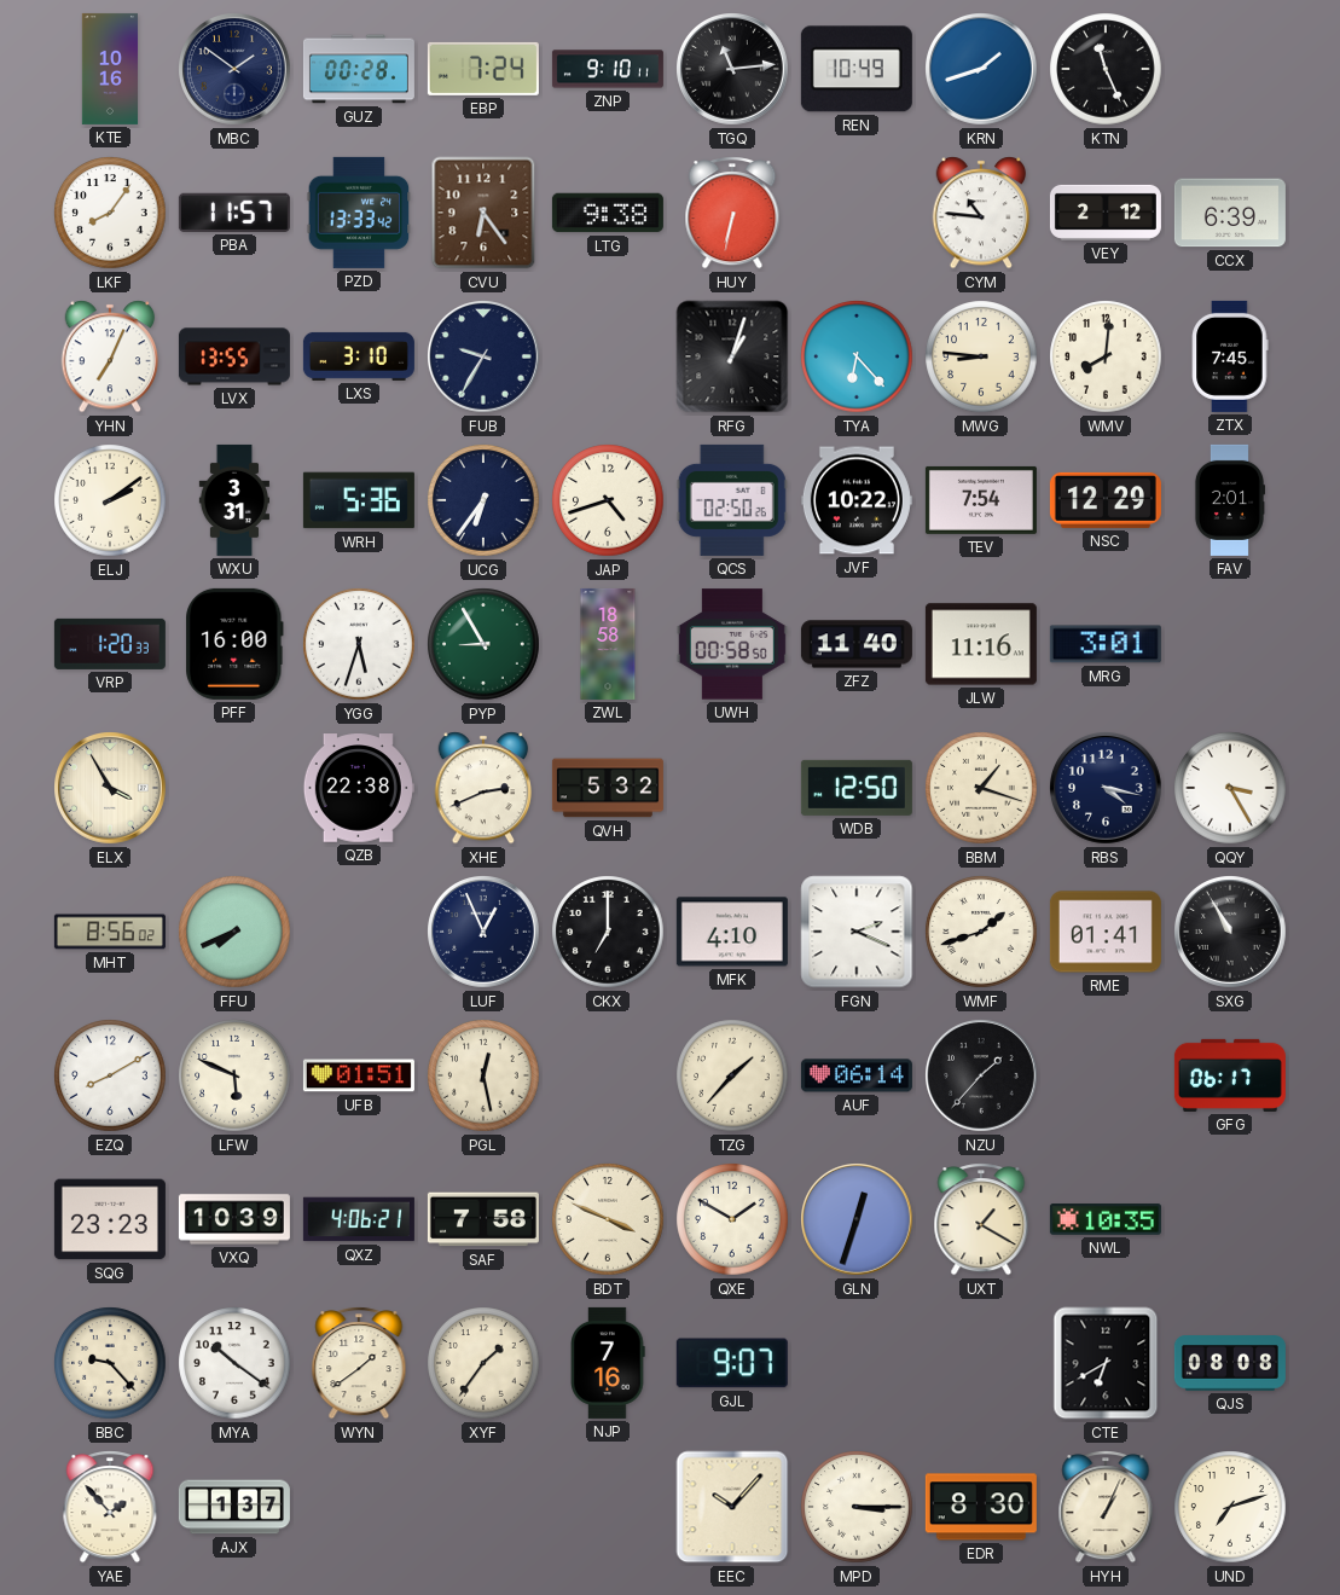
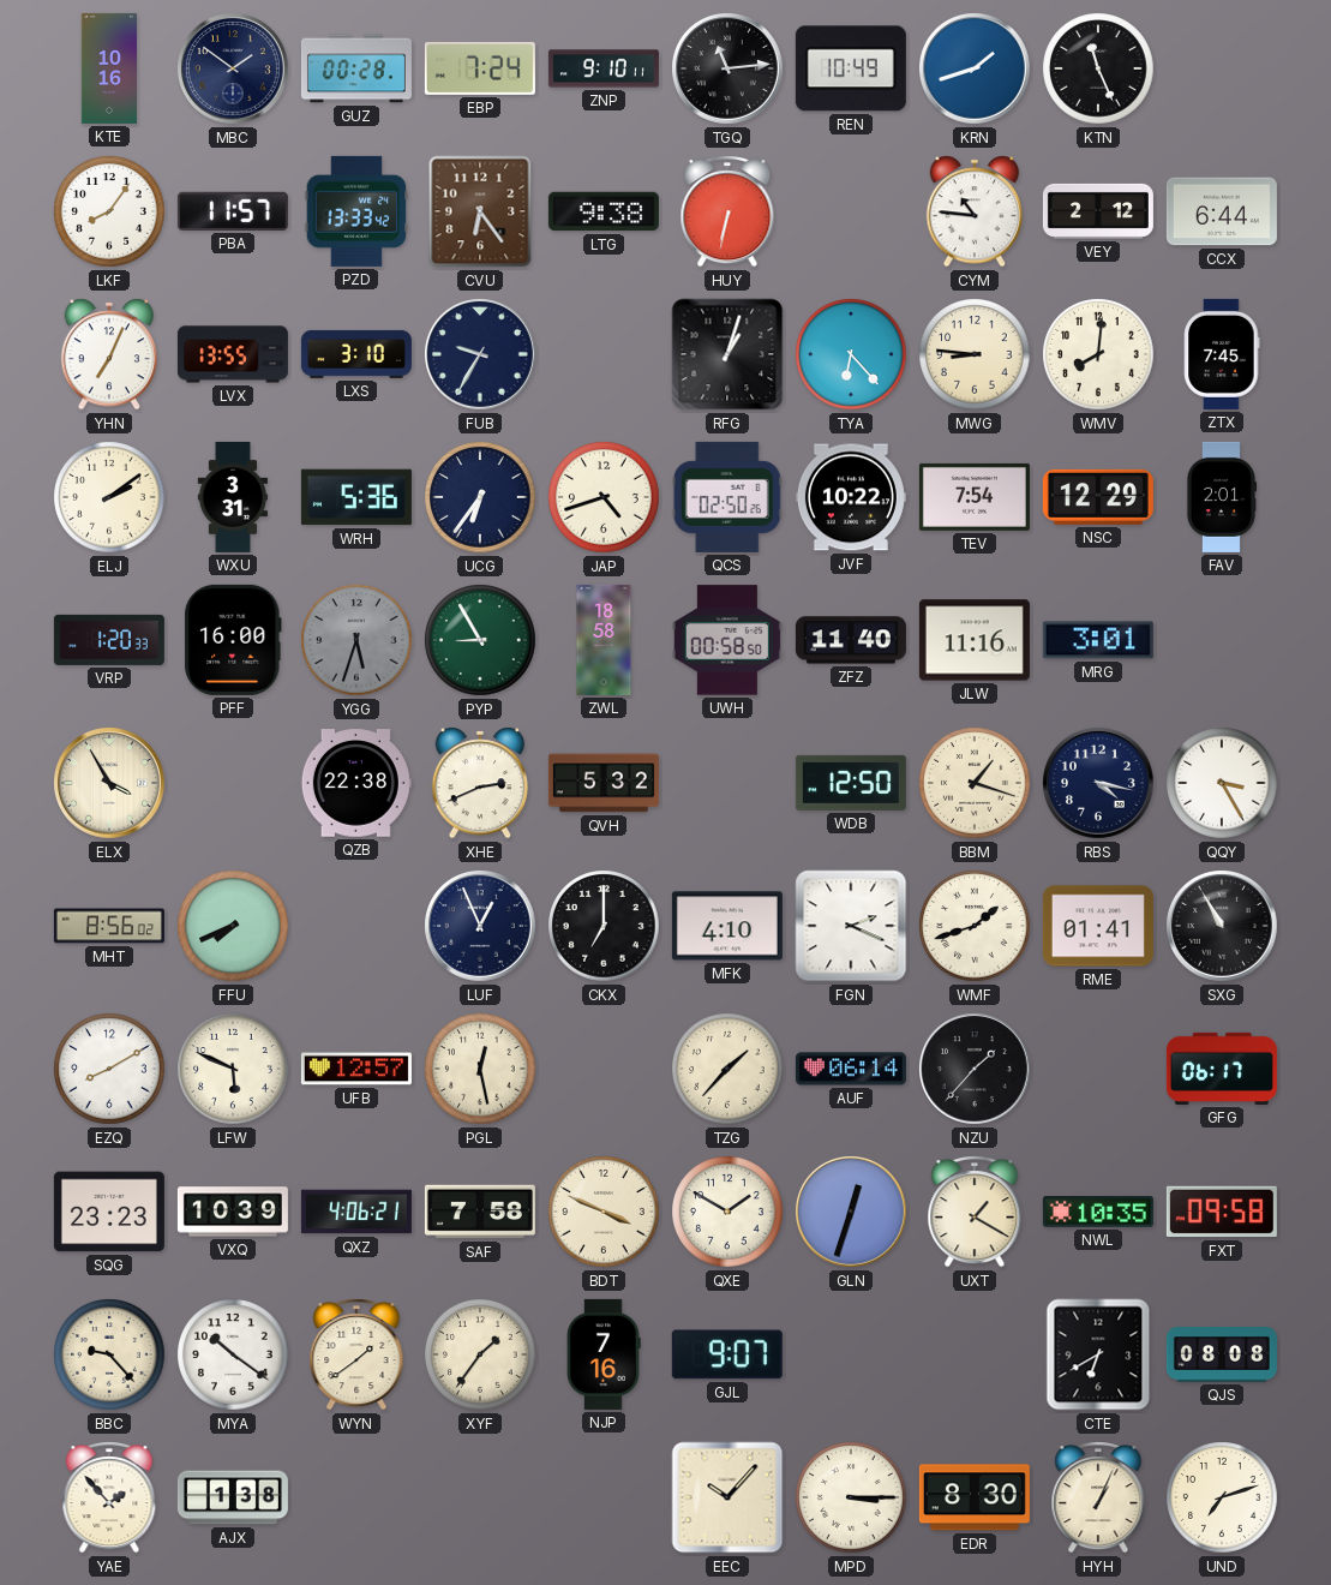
CCX: 6:39 -> 6:44
YGG dial: white -> grey
UFB: 01:51 -> 12:57
FXT: none -> 09:58
AJX: 1:37 -> 1:38
